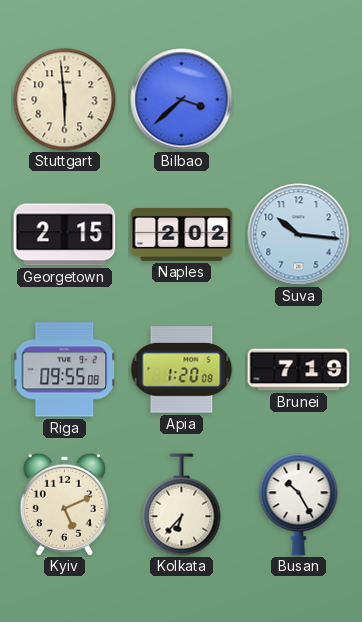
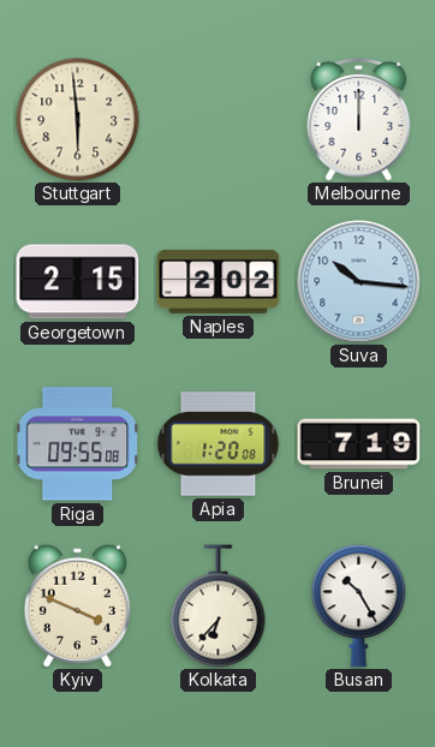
Bilbao: 3:38 -> none
Melbourne: none -> 12:00
Kyiv: 5:11 -> 3:49
